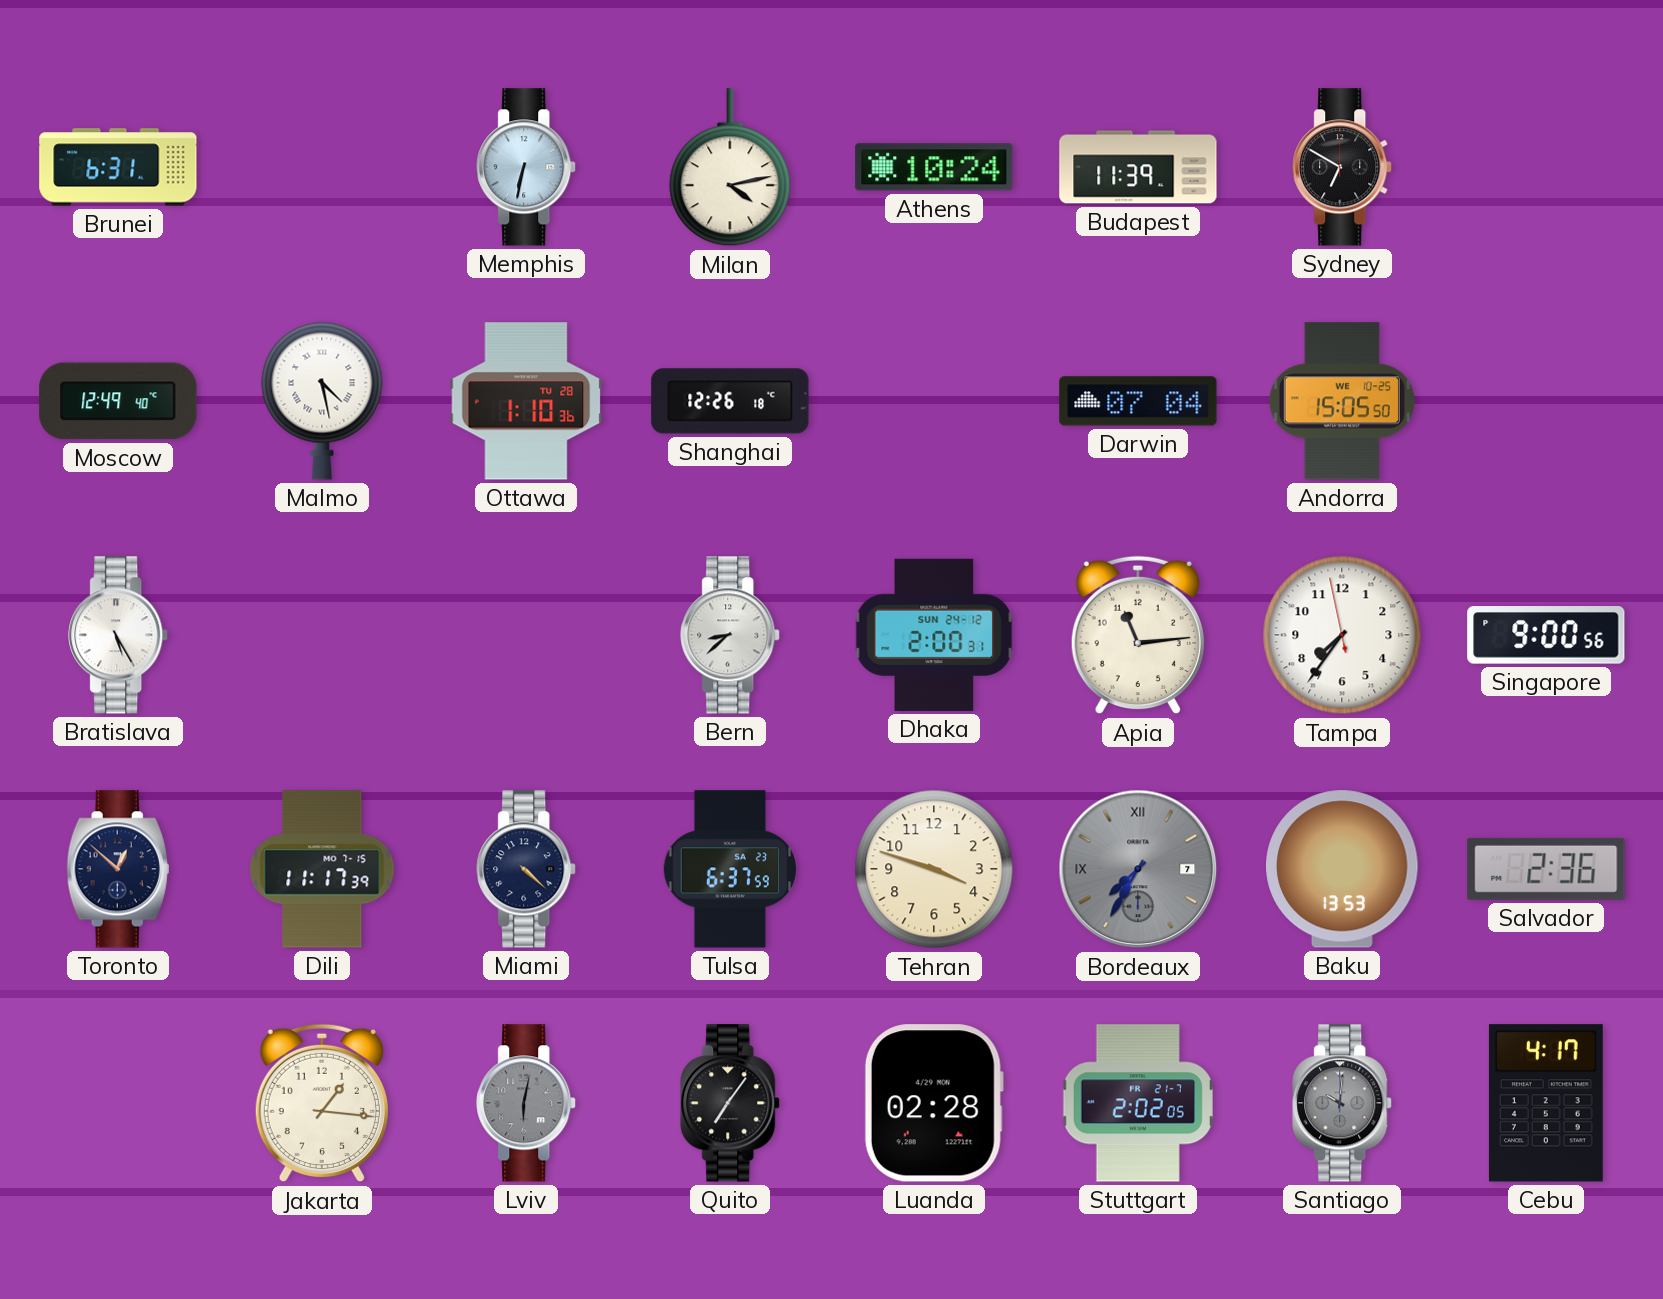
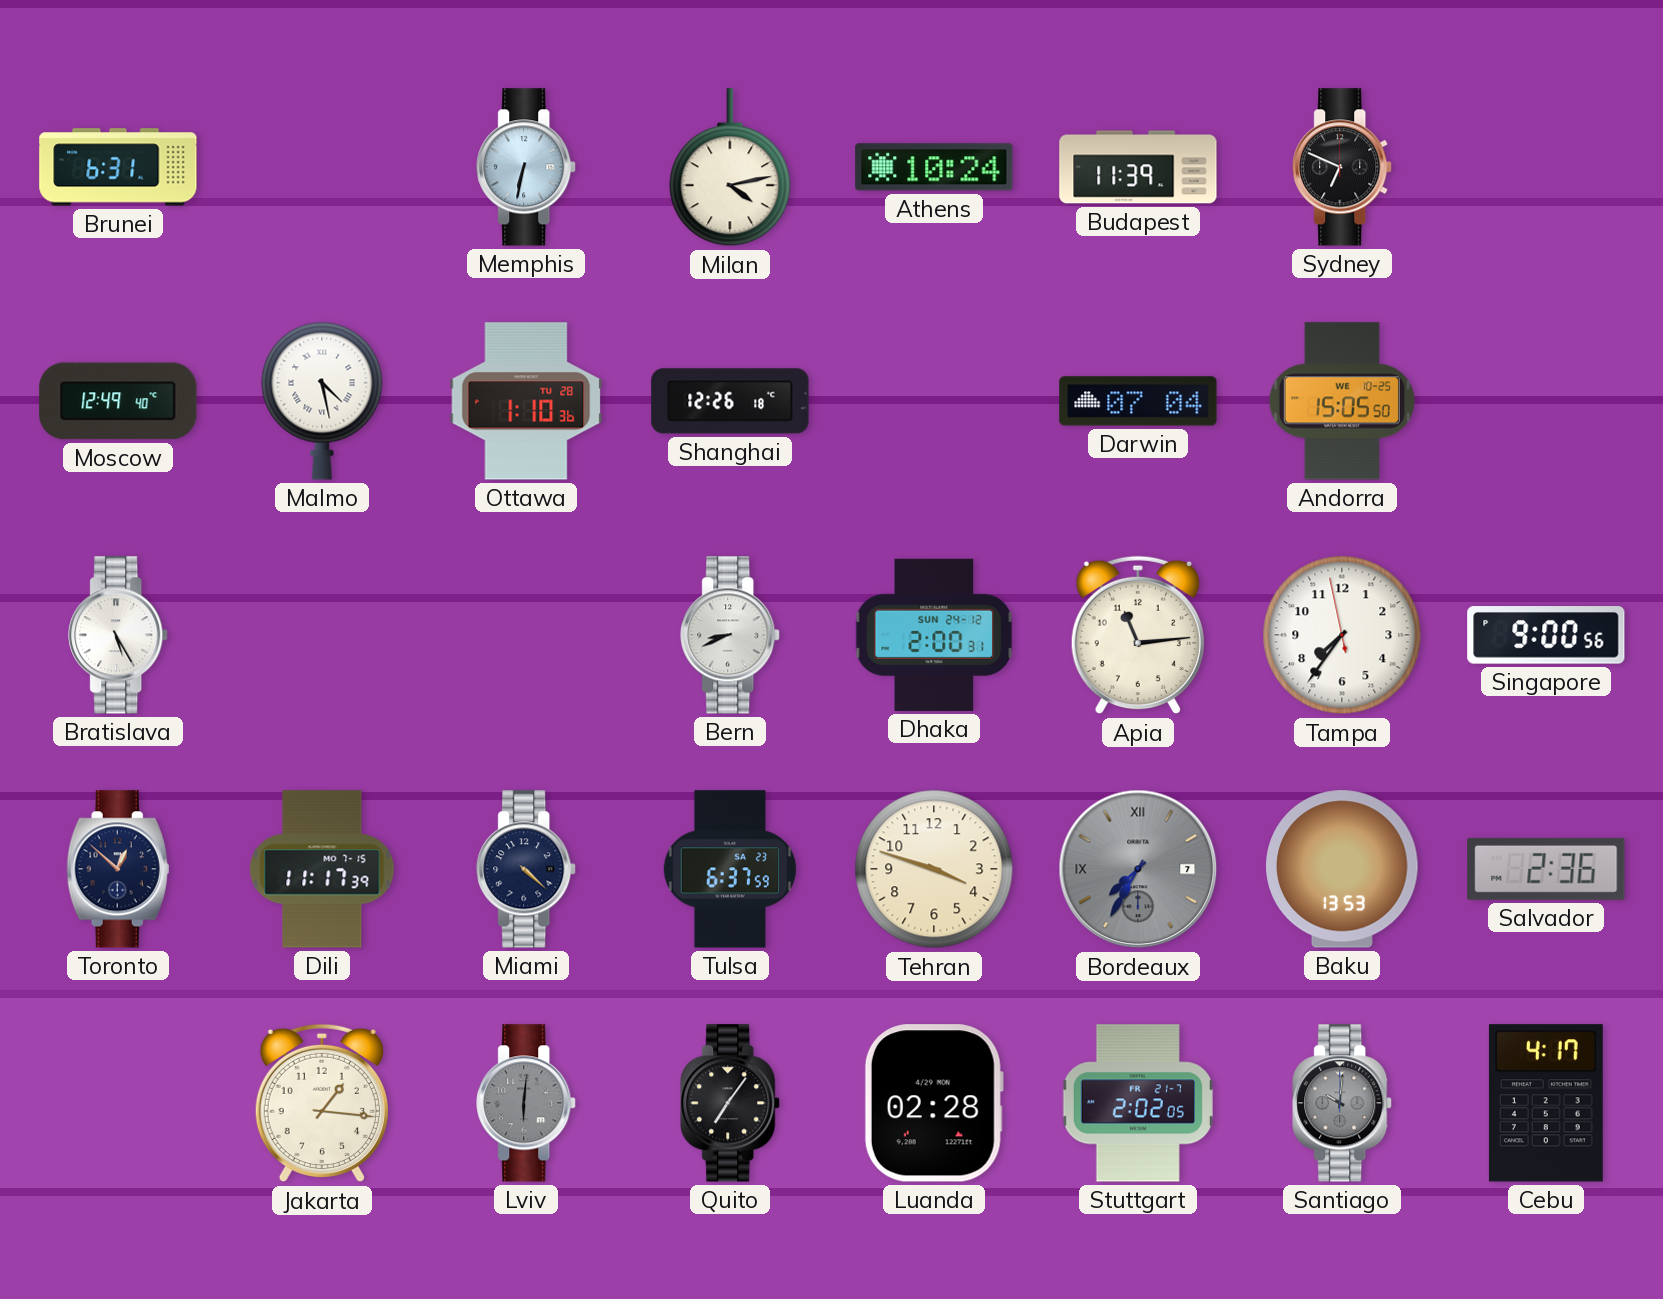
Sydney: 6:50 -> 6:49
Bern: 8:38 -> 8:41
Lviv: 6:02 -> 6:01
